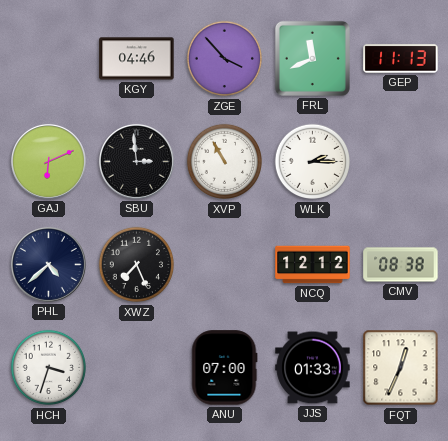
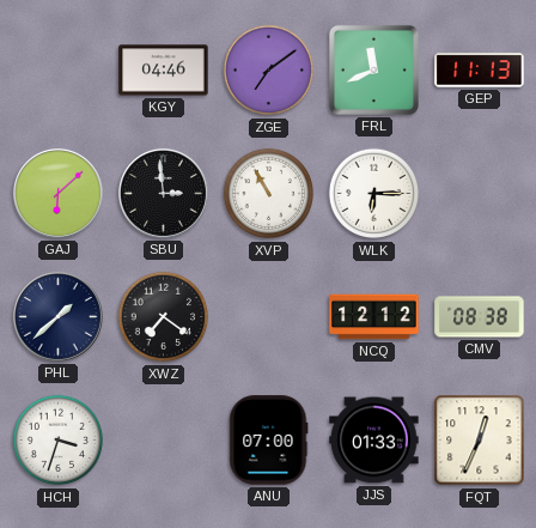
ZGE: 3:53 -> 7:09
GAJ: 6:11 -> 6:08
WLK: 2:15 -> 6:15
PHL: 4:38 -> 1:38
XWZ: 7:26 -> 7:21
